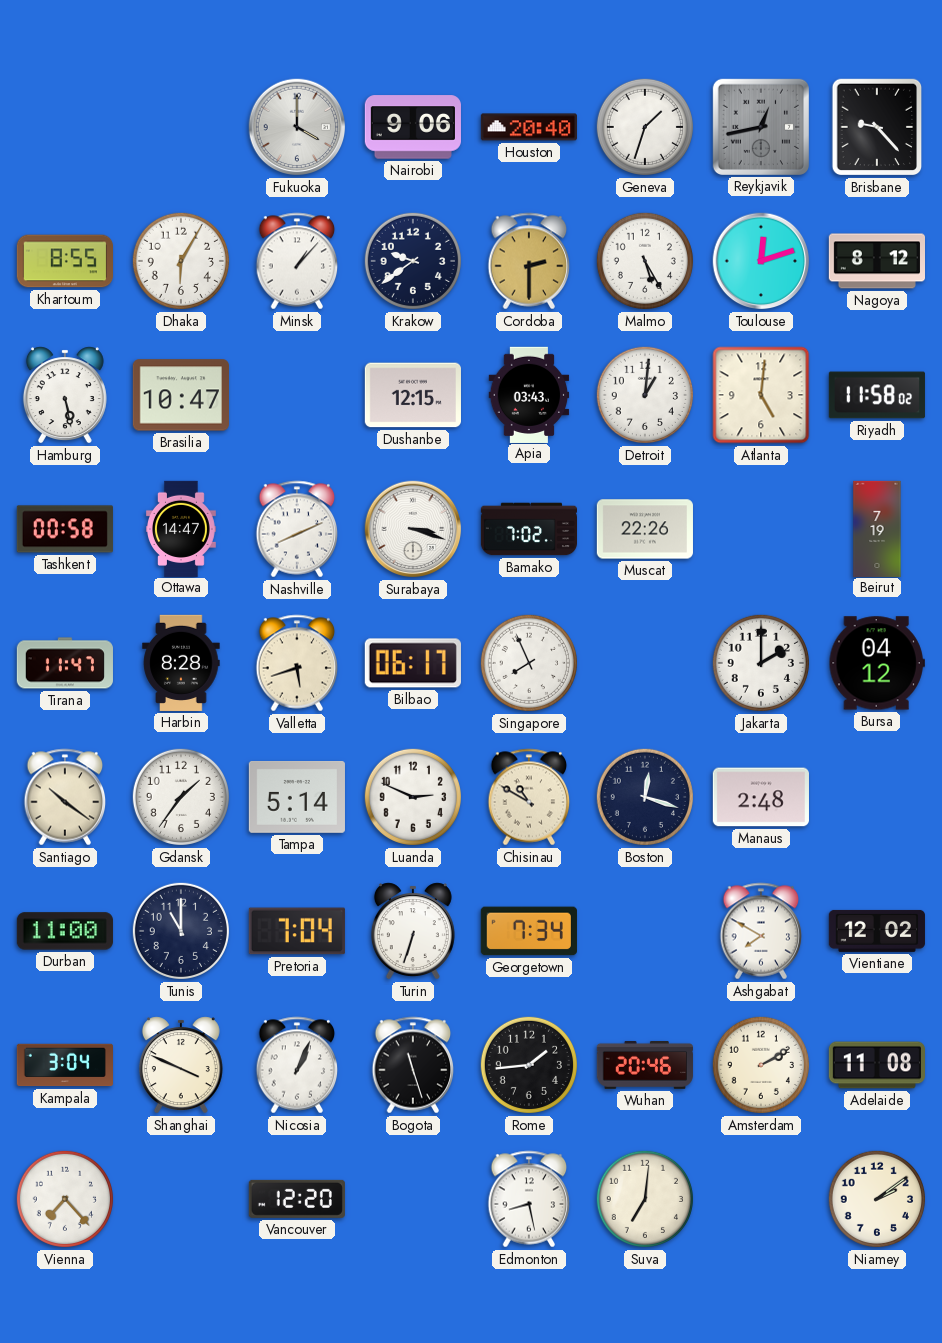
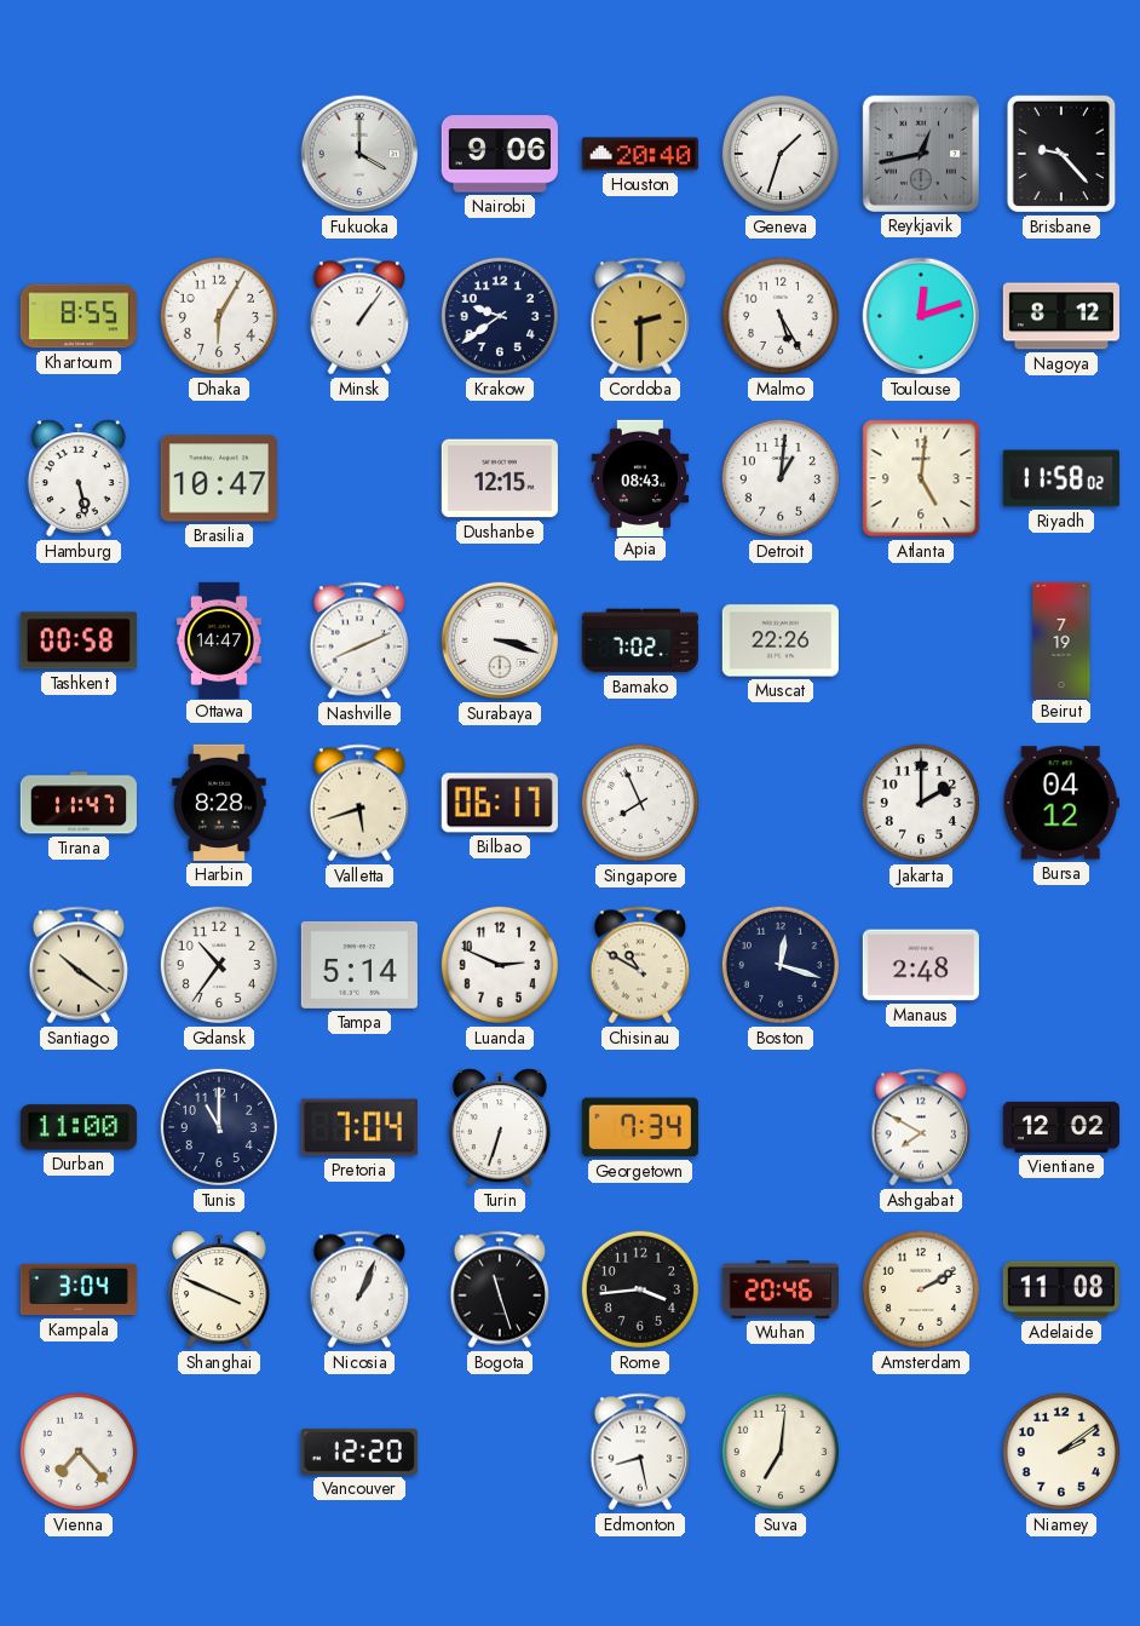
Minsk: 1:07 -> 1:06
Apia: 03:43 -> 08:43
Gdansk: 1:36 -> 10:36
Rome: 1:44 -> 3:44
